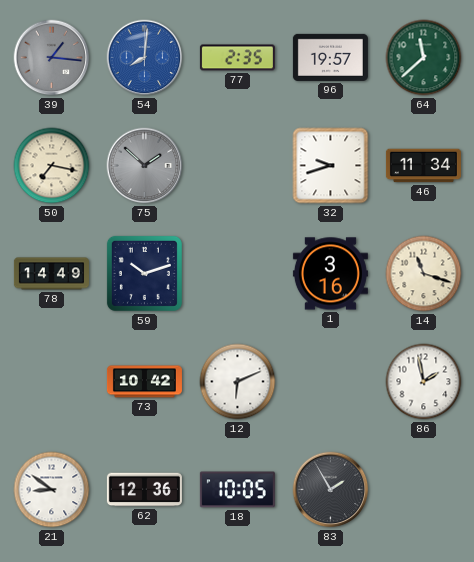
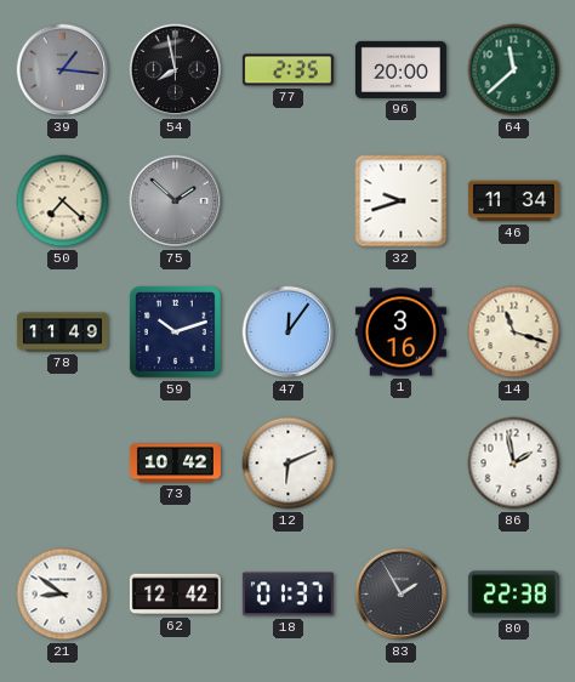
54: 8:01 -> 7:58
54 dial: blue -> black
96: 19:57 -> 20:00
50: 7:17 -> 7:22
78: 14:49 -> 11:49
47: none -> 12:06
62: 12:36 -> 12:42
18: 10:05 -> 01:37
80: none -> 22:38
